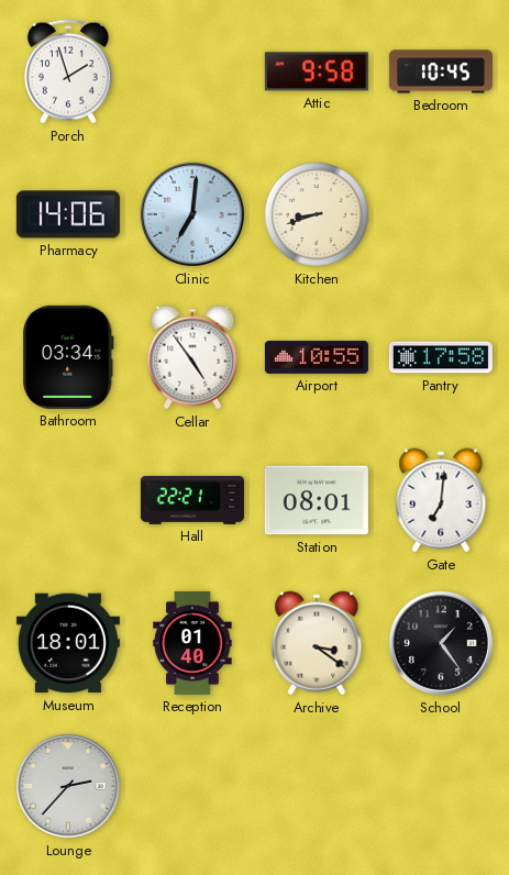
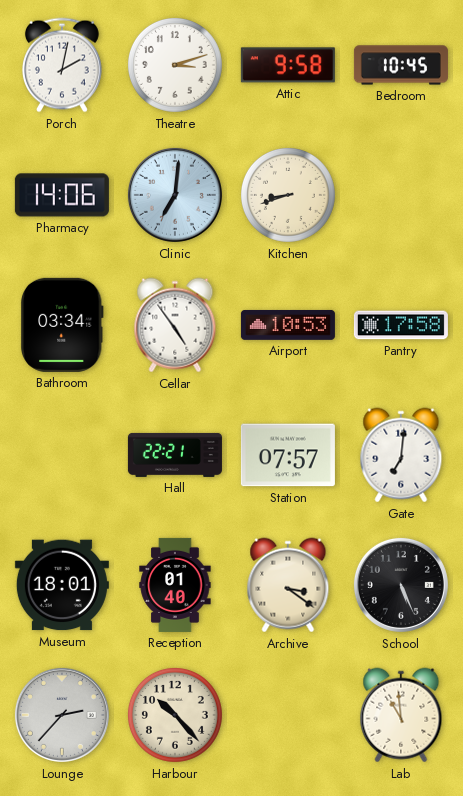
Porch: 1:57 -> 2:02
Theatre: none -> 3:12
Airport: 10:55 -> 10:53
Station: 08:01 -> 07:57
School: 1:24 -> 5:26
Harbour: none -> 10:23
Lab: none -> 10:59
